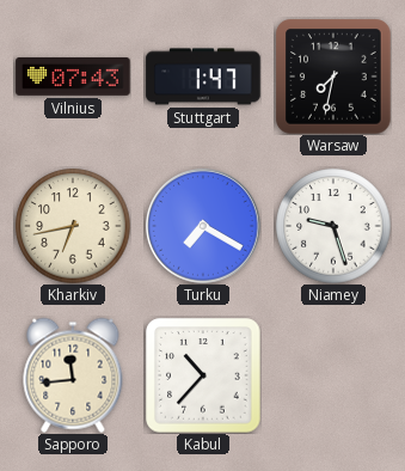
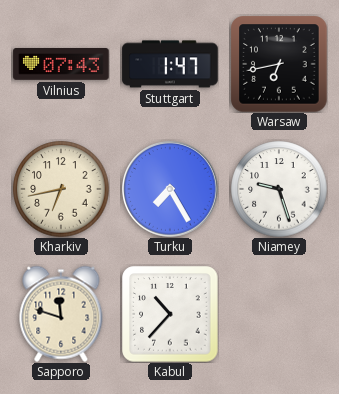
Warsaw: 7:32 -> 6:43
Turku: 7:20 -> 7:25
Sapporo: 11:44 -> 11:48
